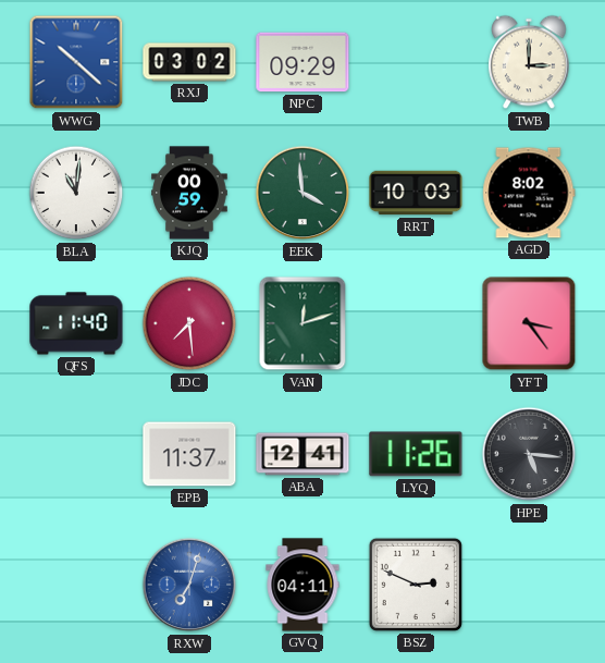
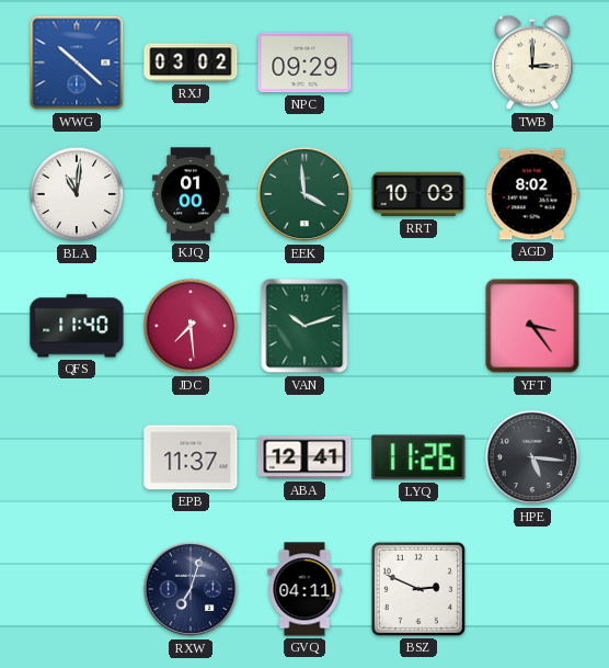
KJQ: 00:59 -> 01:00
VAN: 12:12 -> 10:12
RXW dial: blue -> navy
